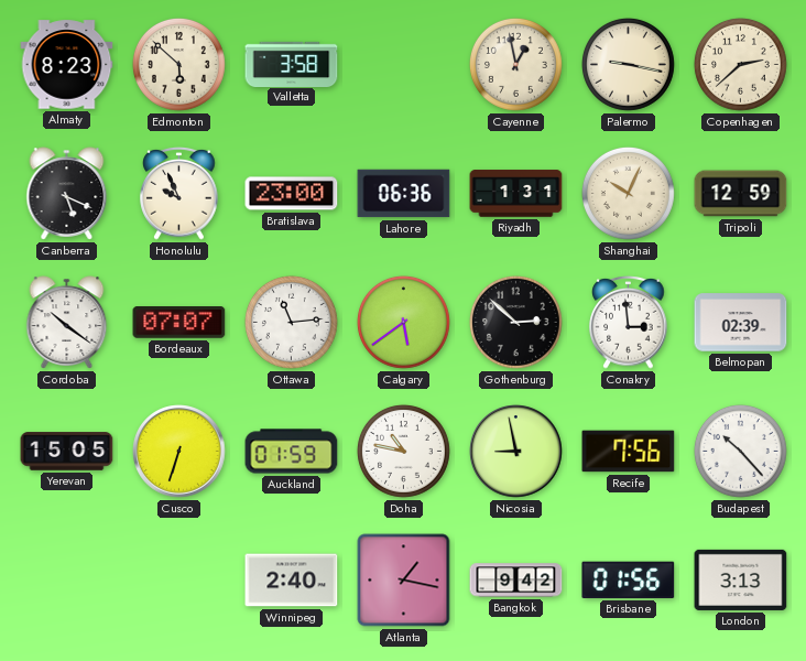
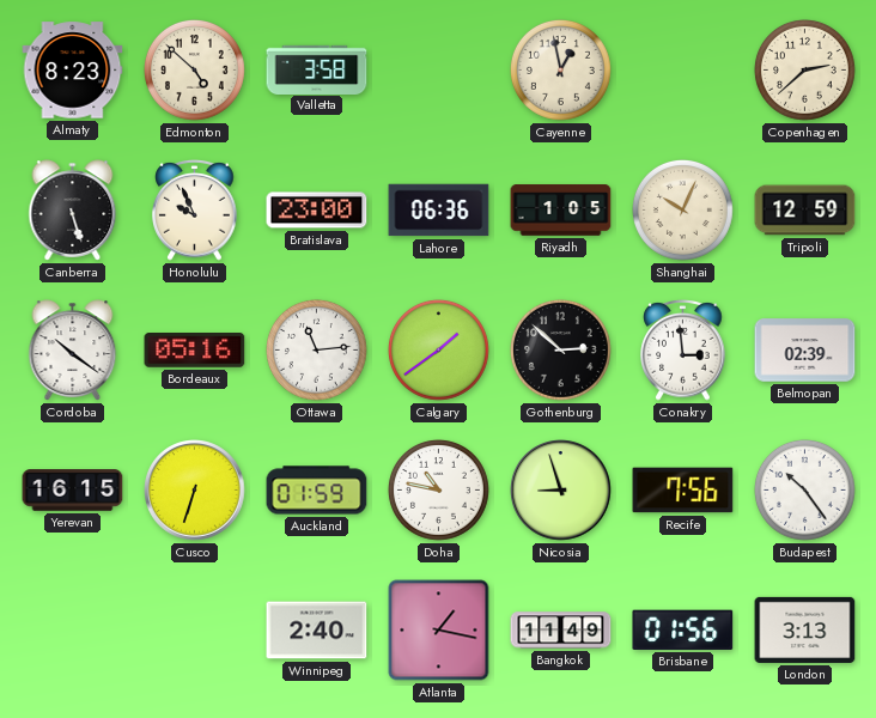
Edmonton: 5:52 -> 4:52
Palermo: 9:17 -> none
Canberra: 5:19 -> 5:27
Riyadh: 1:31 -> 1:05
Bordeaux: 07:07 -> 05:16
Calgary: 5:39 -> 1:39
Yerevan: 15:05 -> 16:15
Nicosia: 8:58 -> 8:57
Budapest: 10:23 -> 10:24
Bangkok: 9:42 -> 11:49
